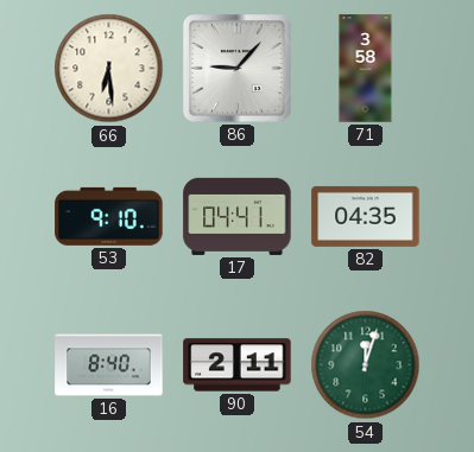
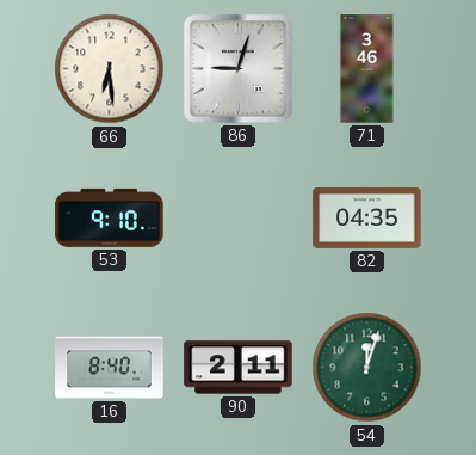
86: 9:07 -> 9:03
71: 3:58 -> 3:46
17: 04:41 -> none
